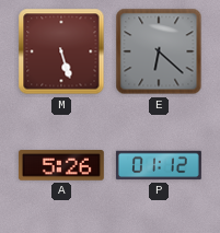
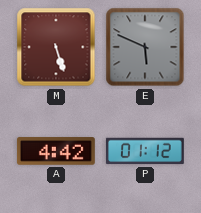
E: 6:22 -> 5:49
A: 5:26 -> 4:42
